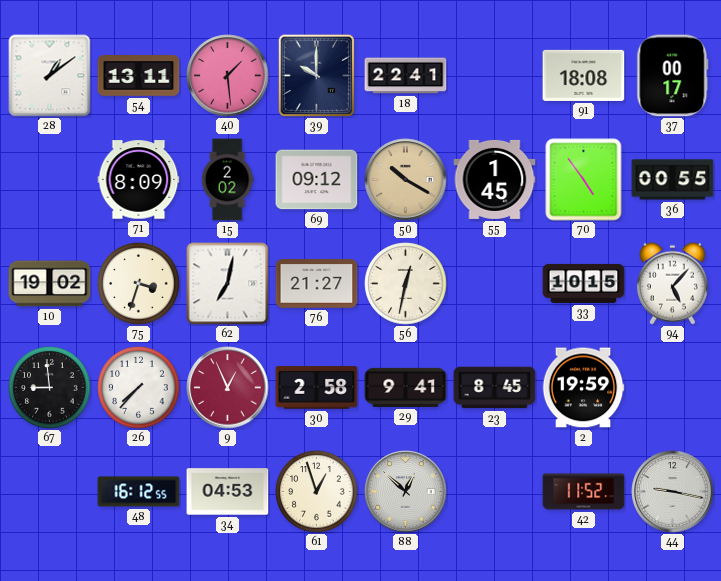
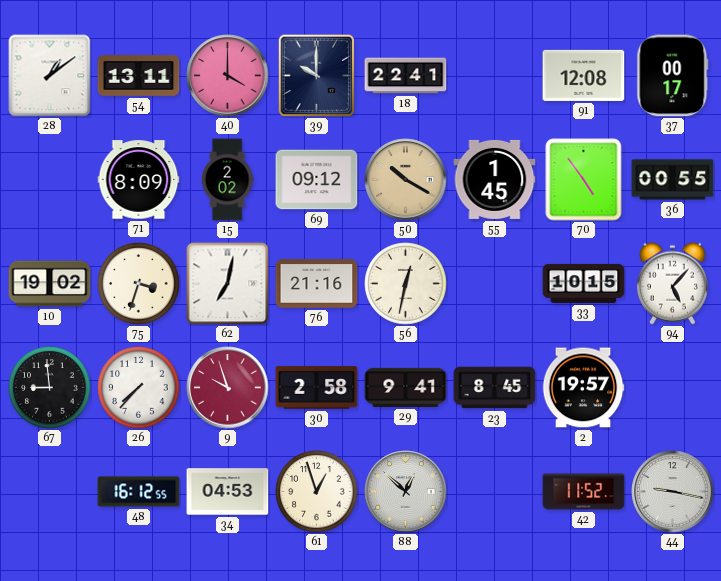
40: 1:29 -> 4:00
91: 18:08 -> 12:08
76: 21:27 -> 21:16
9: 12:56 -> 9:57
2: 19:59 -> 19:57
